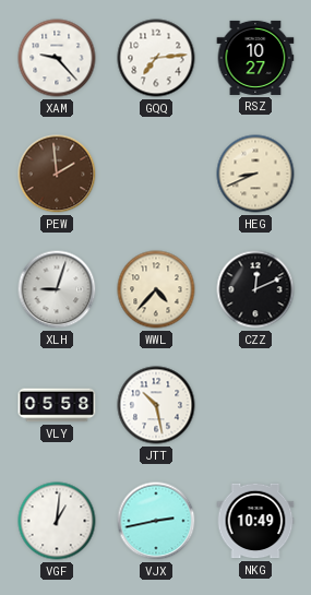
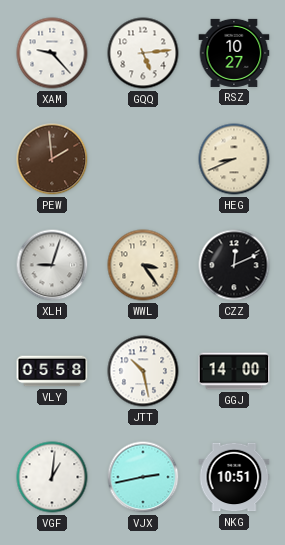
GQQ: 7:14 -> 5:14
WWL: 4:37 -> 3:24
GGJ: none -> 14:00
NKG: 10:49 -> 10:51
